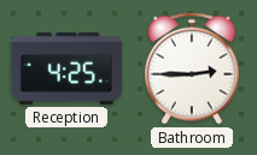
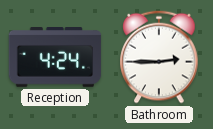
Reception: 4:25 -> 4:24
